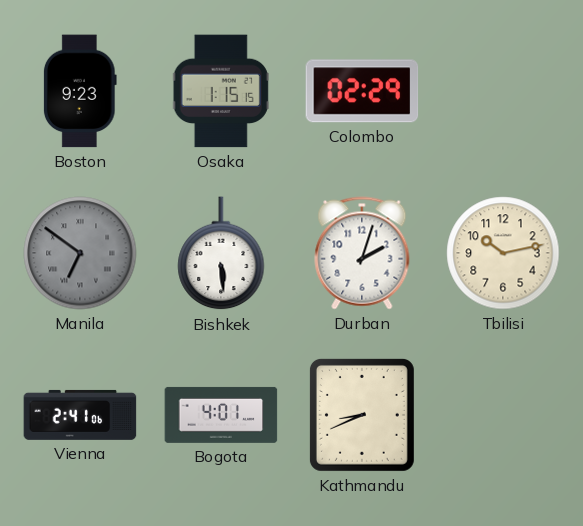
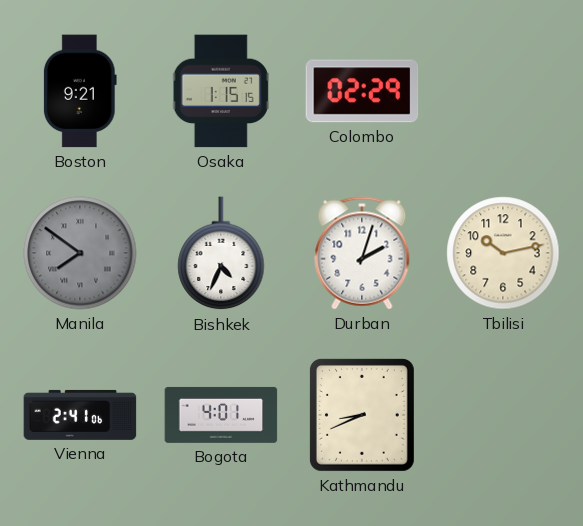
Boston: 9:23 -> 9:21
Manila: 6:51 -> 7:51
Bishkek: 5:29 -> 4:34
